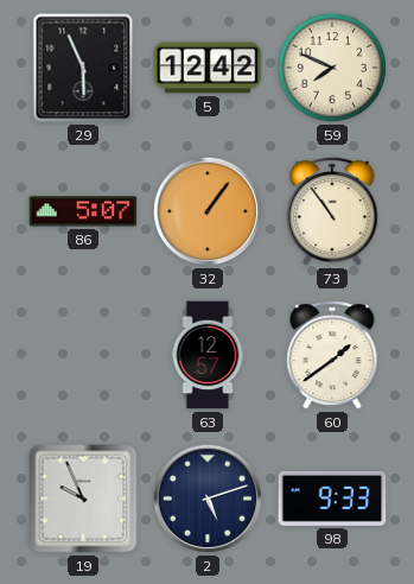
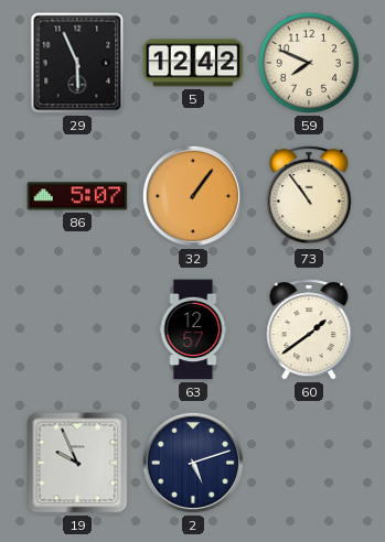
98: 9:33 -> none
